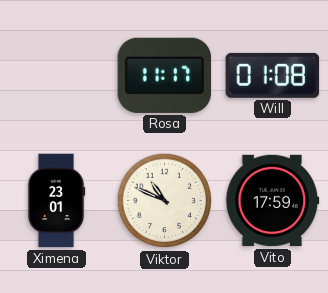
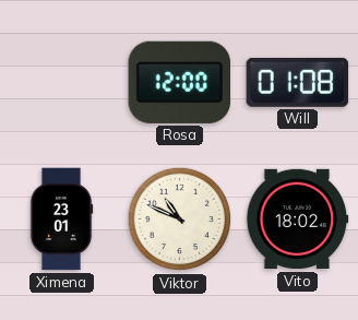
Rosa: 11:17 -> 12:00
Vito: 17:59 -> 18:02
